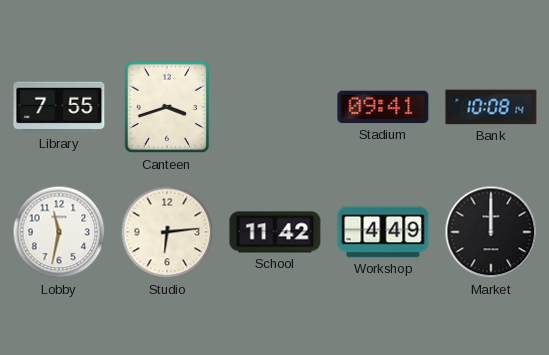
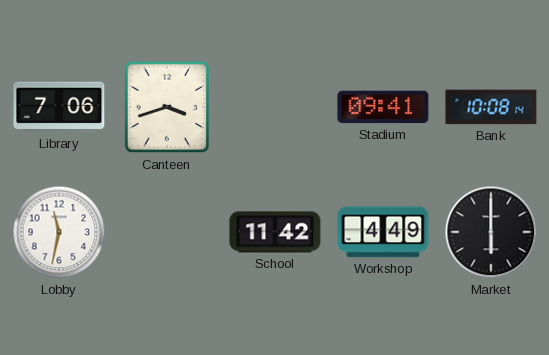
Library: 7:55 -> 7:06
Studio: 6:14 -> none
Market: 12:00 -> 6:00
